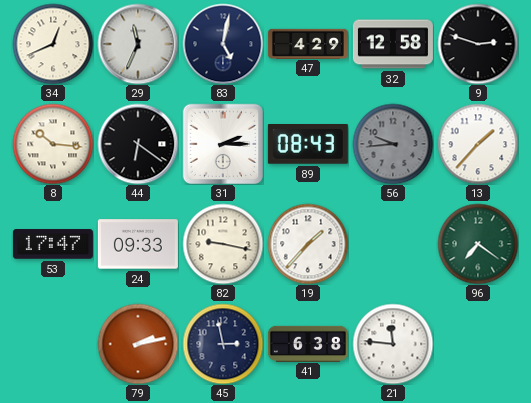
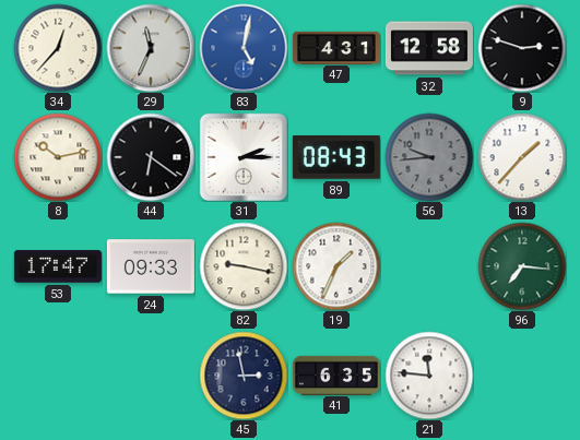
34: 12:41 -> 12:37
83 dial: navy -> blue
47: 4:29 -> 4:31
8: 10:16 -> 10:13
19: 1:37 -> 1:34
96: 7:21 -> 7:16
79: 2:13 -> none
41: 6:38 -> 6:35
